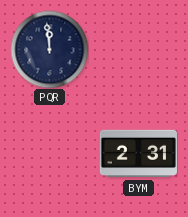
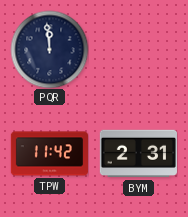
TPW: none -> 11:42
